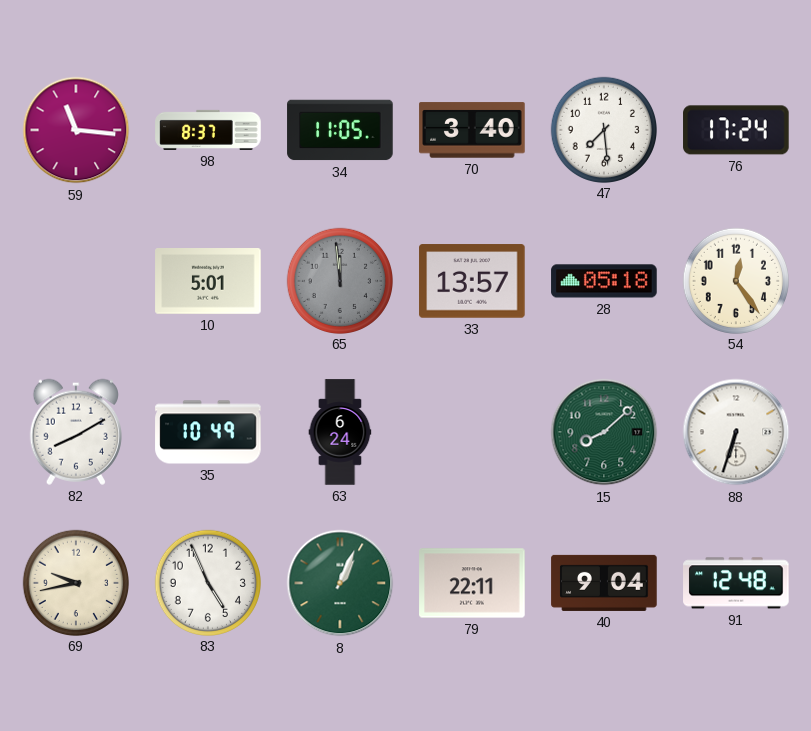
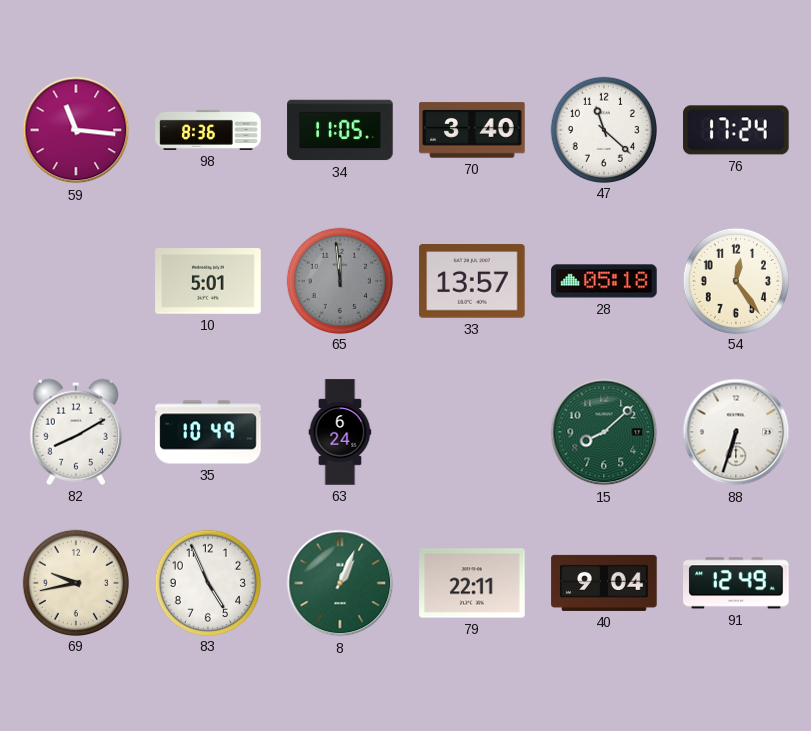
98: 8:37 -> 8:36
47: 7:29 -> 11:22
91: 12:48 -> 12:49
